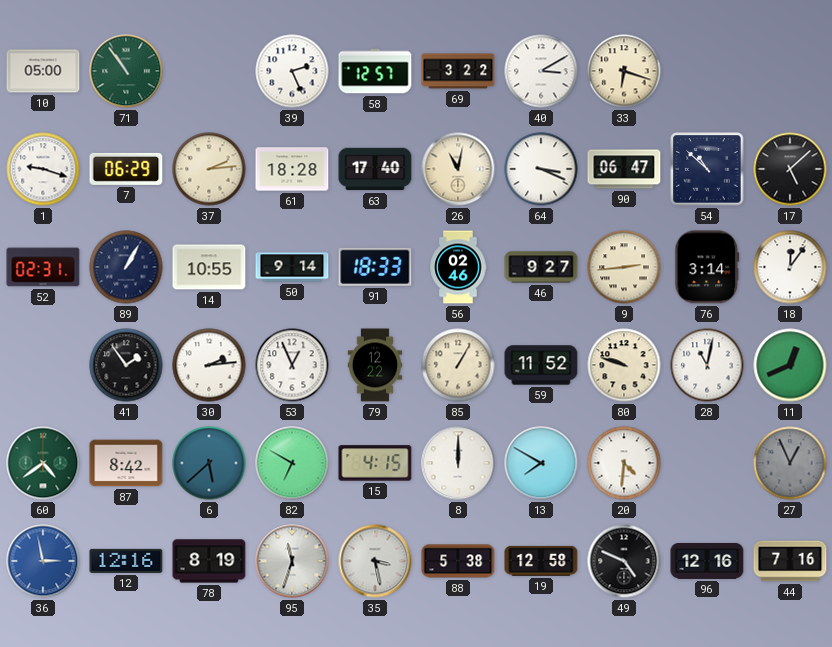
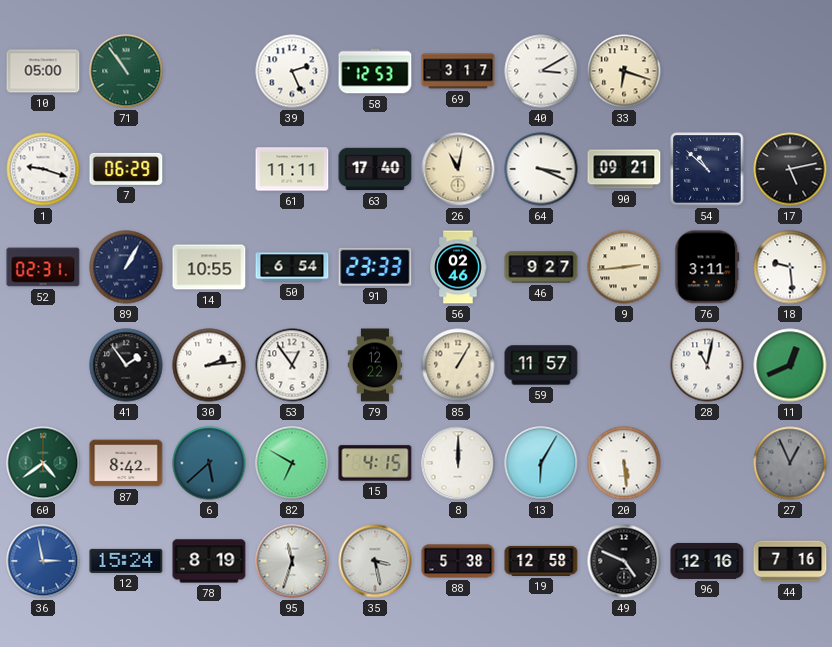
58: 12:57 -> 12:53
69: 3:22 -> 3:17
37: 2:14 -> none
61: 18:28 -> 11:11
90: 06:47 -> 09:21
17: 5:08 -> 5:13
50: 9:14 -> 6:54
91: 18:33 -> 23:33
76: 3:14 -> 3:11
18: 12:06 -> 9:29
53: 12:56 -> 12:54
59: 11:52 -> 11:57
80: 9:48 -> none
13: 7:50 -> 6:05
20: 4:31 -> 5:29
12: 12:16 -> 15:24
